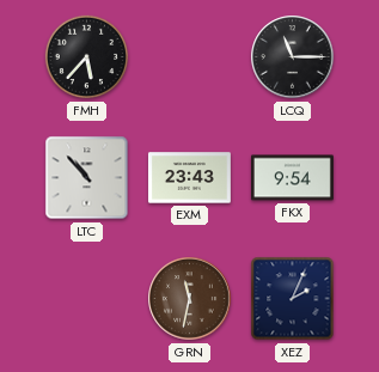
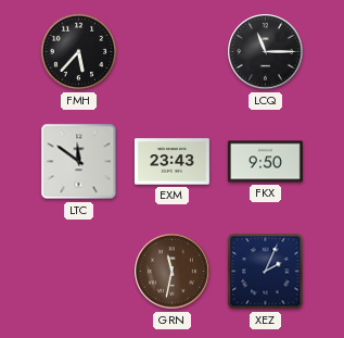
LTC: 10:53 -> 11:51
FKX: 9:54 -> 9:50
